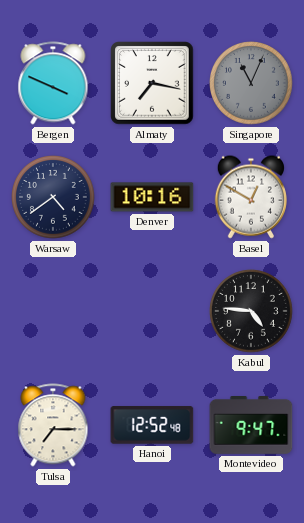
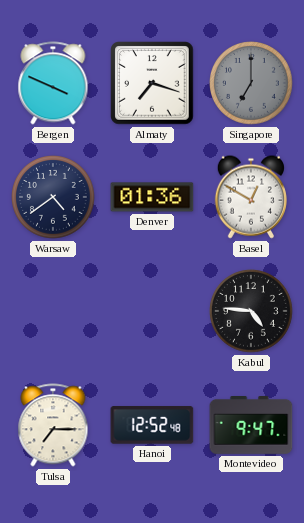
Almaty: 7:17 -> 7:18
Singapore: 11:04 -> 7:00
Denver: 10:16 -> 01:36
